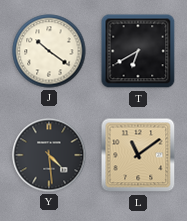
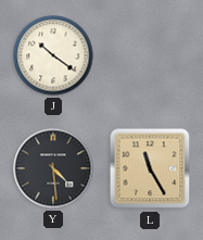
T: 6:40 -> none
L: 11:09 -> 11:25
